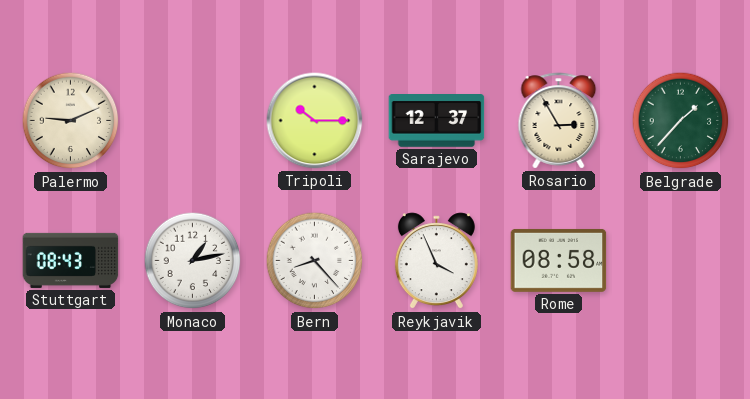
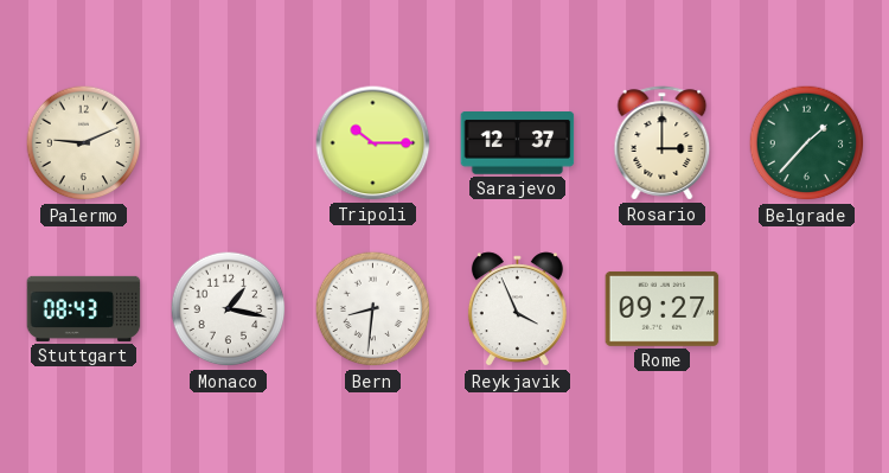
Rosario: 2:55 -> 3:00
Monaco: 1:13 -> 1:17
Bern: 8:23 -> 8:31
Rome: 08:58 -> 09:27
